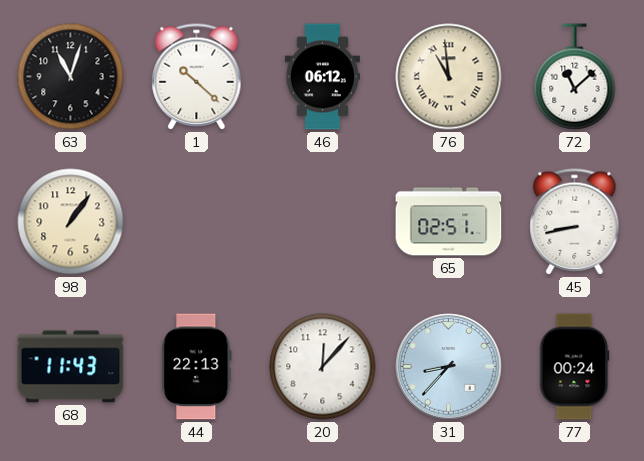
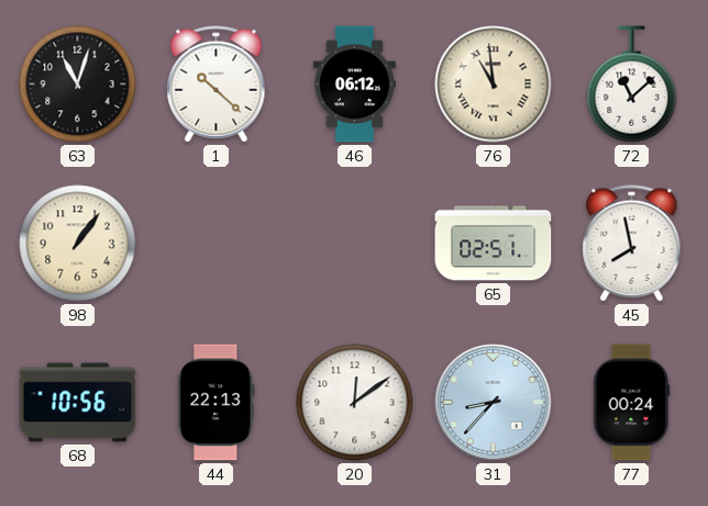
45: 8:43 -> 7:58
68: 11:43 -> 10:56
20: 12:07 -> 12:09
